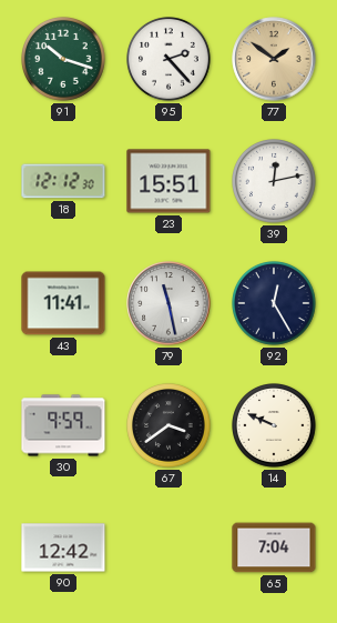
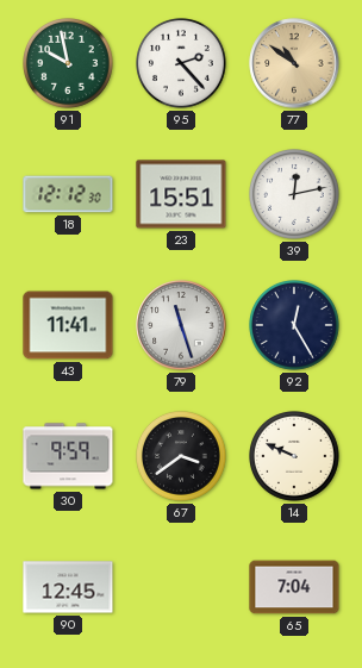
91: 10:18 -> 9:58
77: 1:51 -> 10:51
79: 11:28 -> 11:27
90: 12:42 -> 12:45
